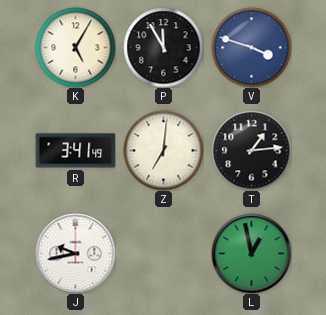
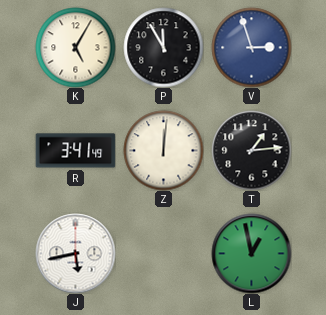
V: 3:48 -> 2:57
Z: 7:01 -> 12:01
J: 9:43 -> 5:43
